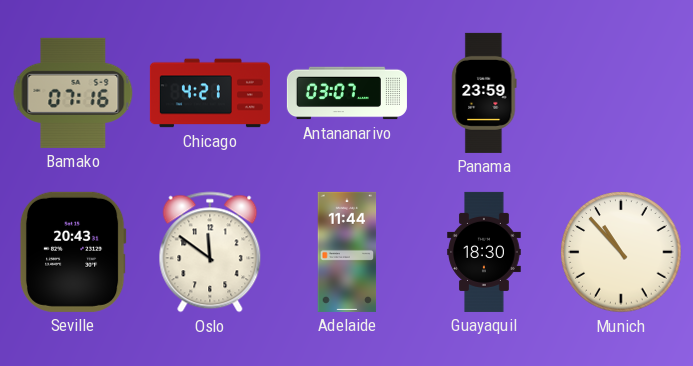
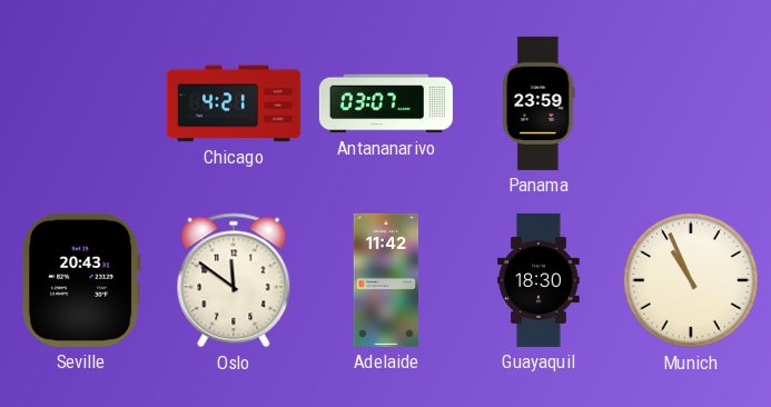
Bamako: 07:16 -> none
Adelaide: 11:44 -> 11:42
Munich: 10:53 -> 10:56
